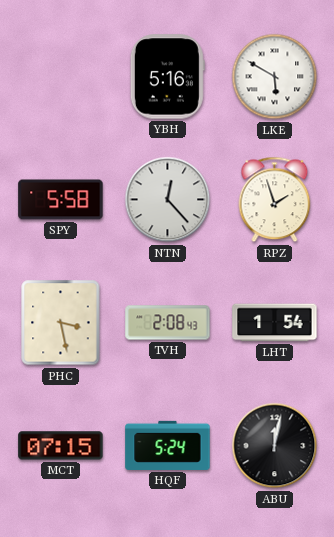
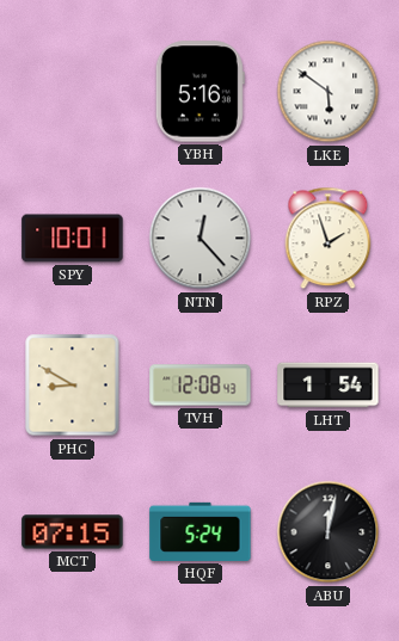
LKE: 5:50 -> 5:51
SPY: 5:58 -> 10:01
PHC: 3:28 -> 8:50
TVH: 2:08 -> 12:08
